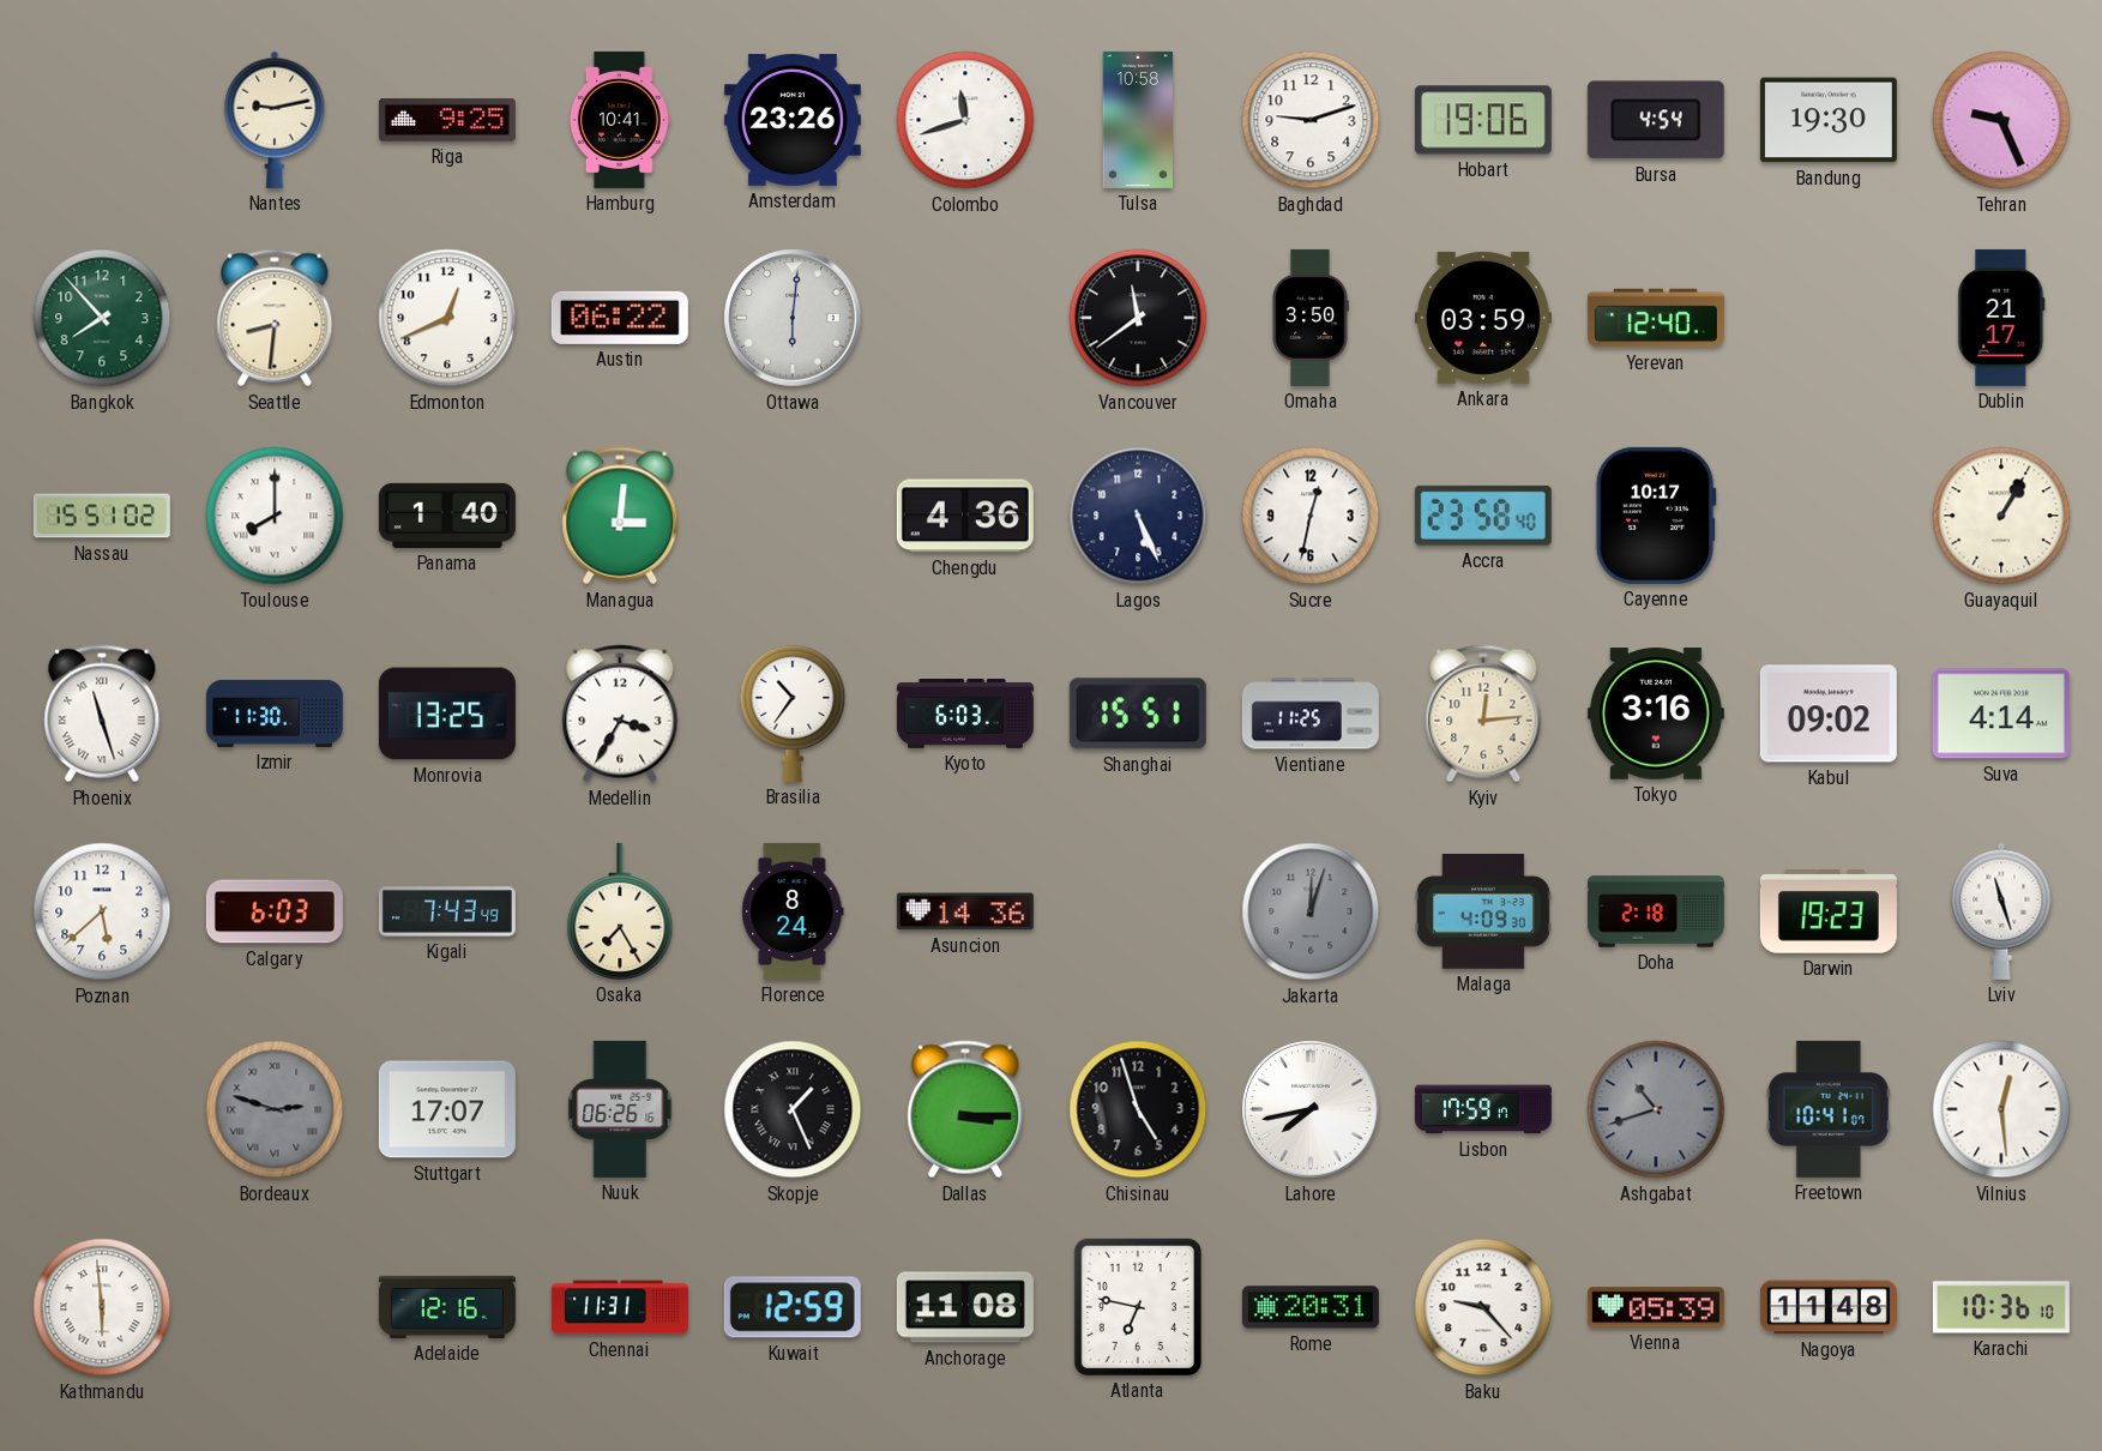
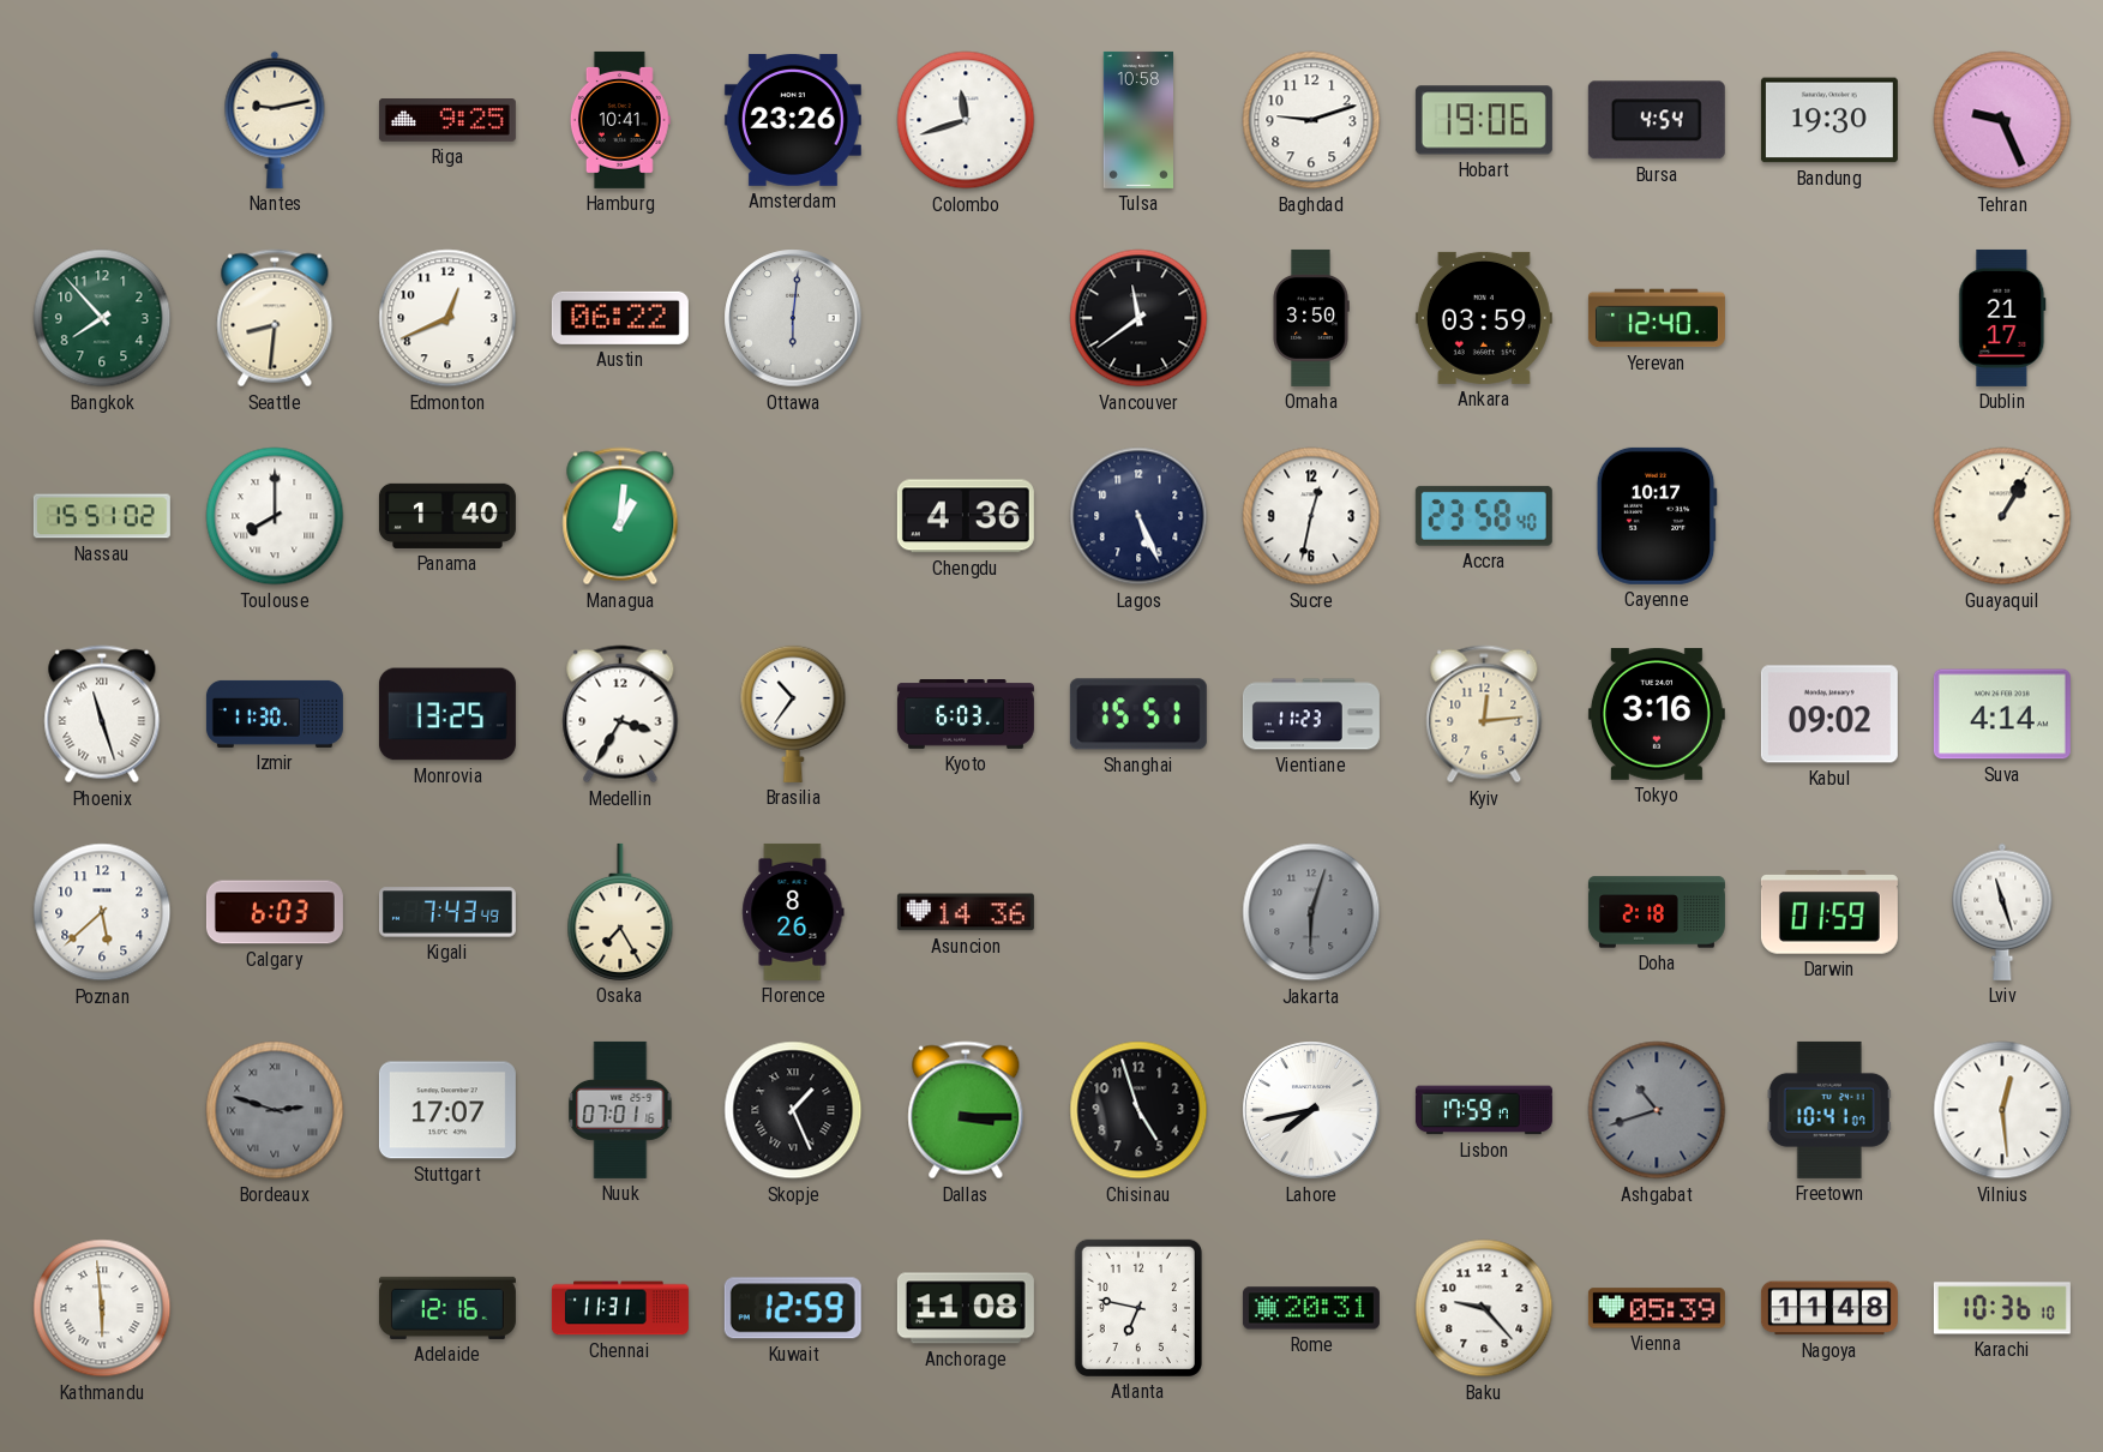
Managua: 3:01 -> 1:01
Vientiane: 11:25 -> 11:23
Florence: 8:24 -> 8:26
Jakarta: 12:03 -> 6:03
Malaga: 4:09 -> none
Darwin: 19:23 -> 01:59
Nuuk: 06:26 -> 07:01
